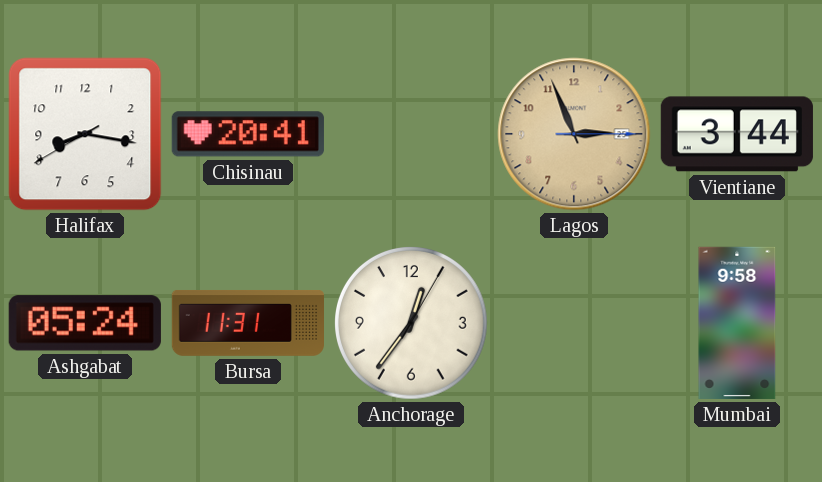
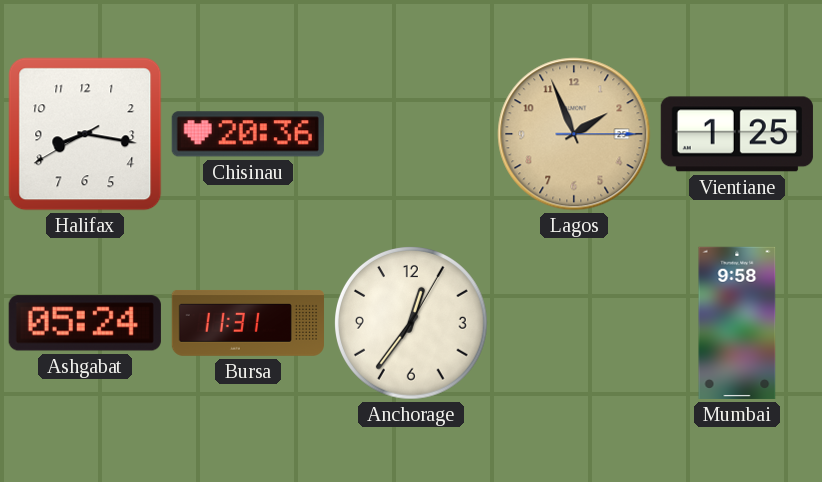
Chisinau: 20:41 -> 20:36
Lagos: 2:56 -> 1:56
Vientiane: 3:44 -> 1:25
